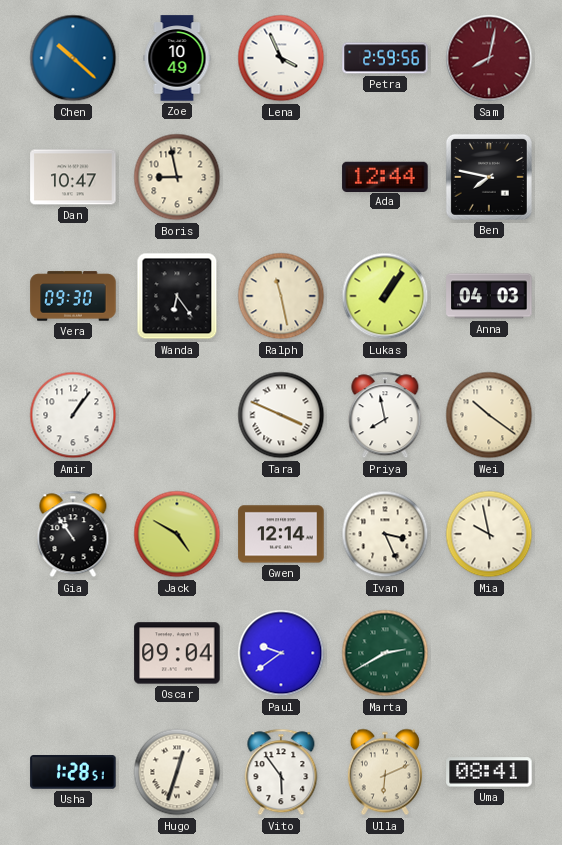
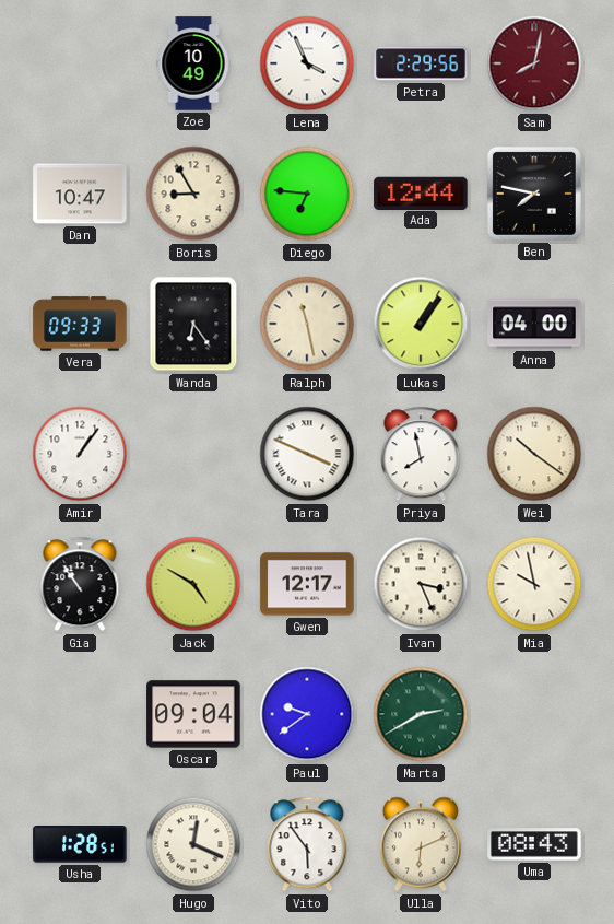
Chen: 10:22 -> none
Petra: 2:59 -> 2:29
Boris: 8:58 -> 8:55
Diego: none -> 6:46
Vera: 09:30 -> 09:33
Anna: 04:03 -> 04:00
Gwen: 12:14 -> 12:17
Hugo: 12:33 -> 12:19
Uma: 08:41 -> 08:43
